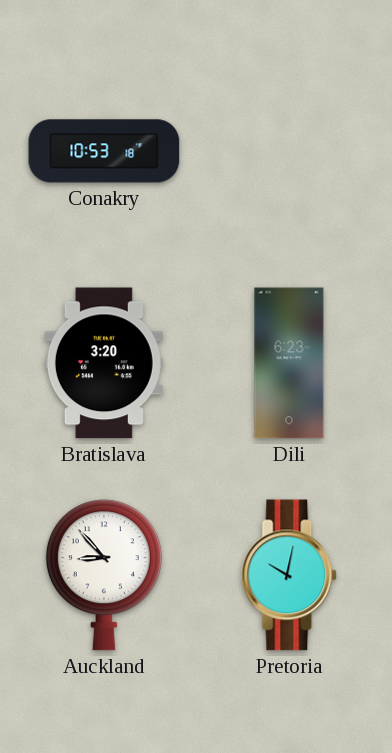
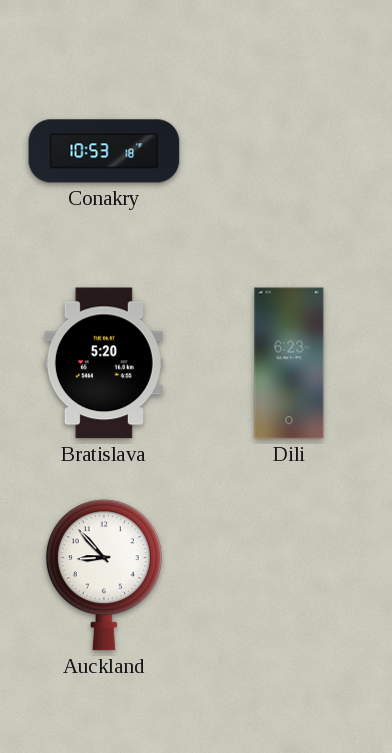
Bratislava: 3:20 -> 5:20
Pretoria: 10:02 -> none
